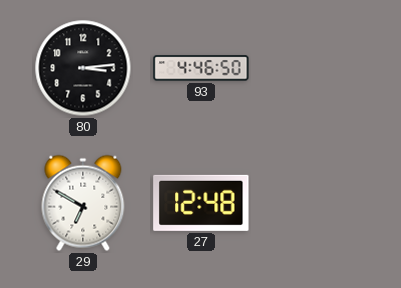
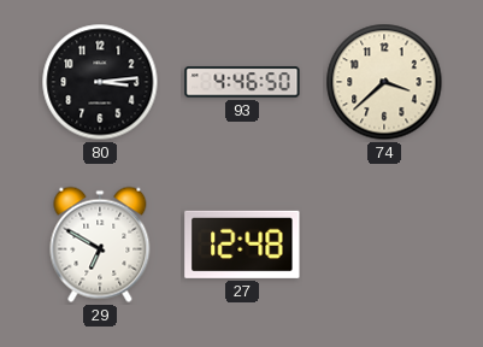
74: none -> 3:38
